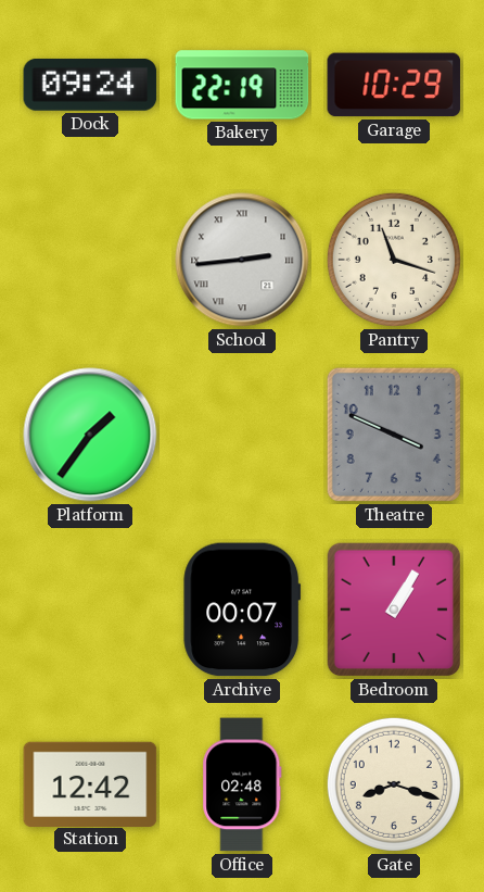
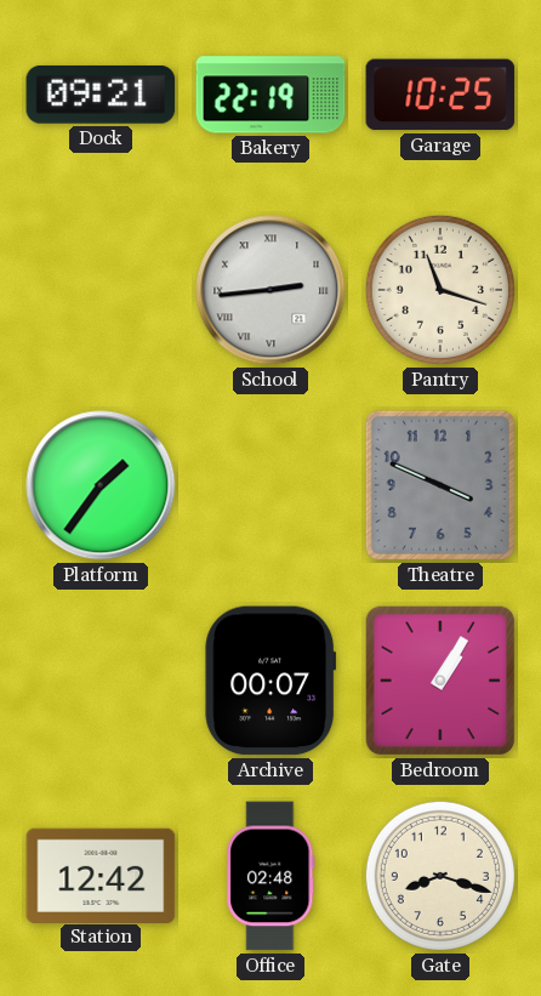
Dock: 09:24 -> 09:21
Garage: 10:29 -> 10:25
